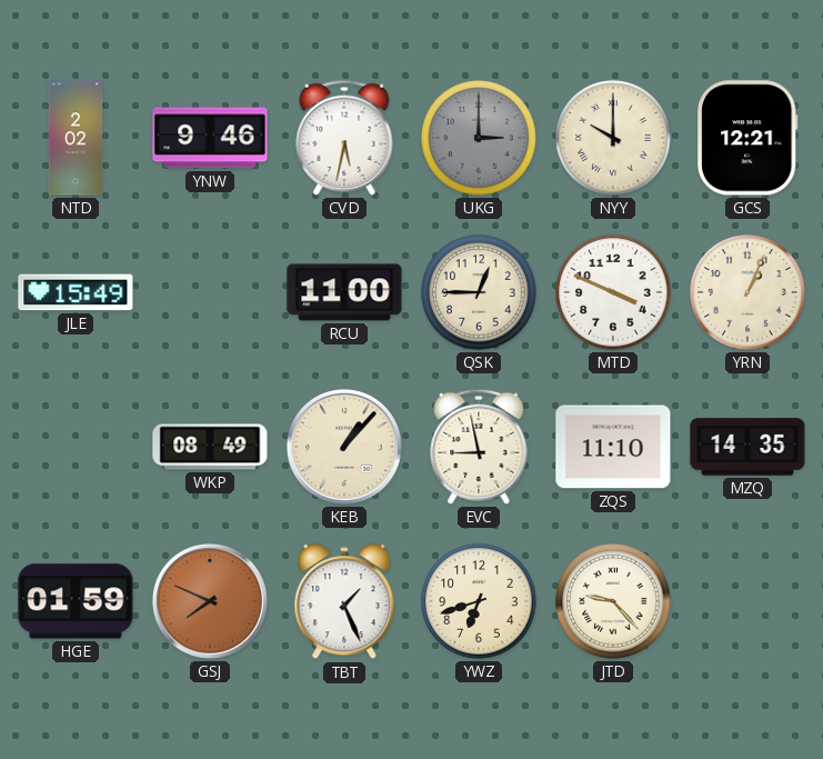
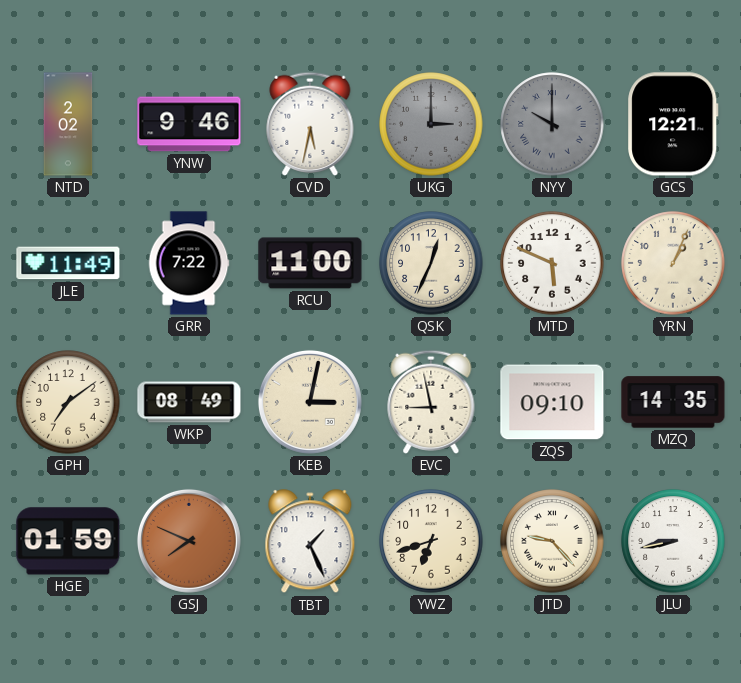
NYY dial: cream -> grey
JLE: 15:49 -> 11:49
GRR: none -> 7:22
QSK: 12:45 -> 12:34
MTD: 3:49 -> 5:49
GPH: none -> 7:09
KEB: 1:07 -> 3:02
ZQS: 11:10 -> 09:10
JLU: none -> 8:43
